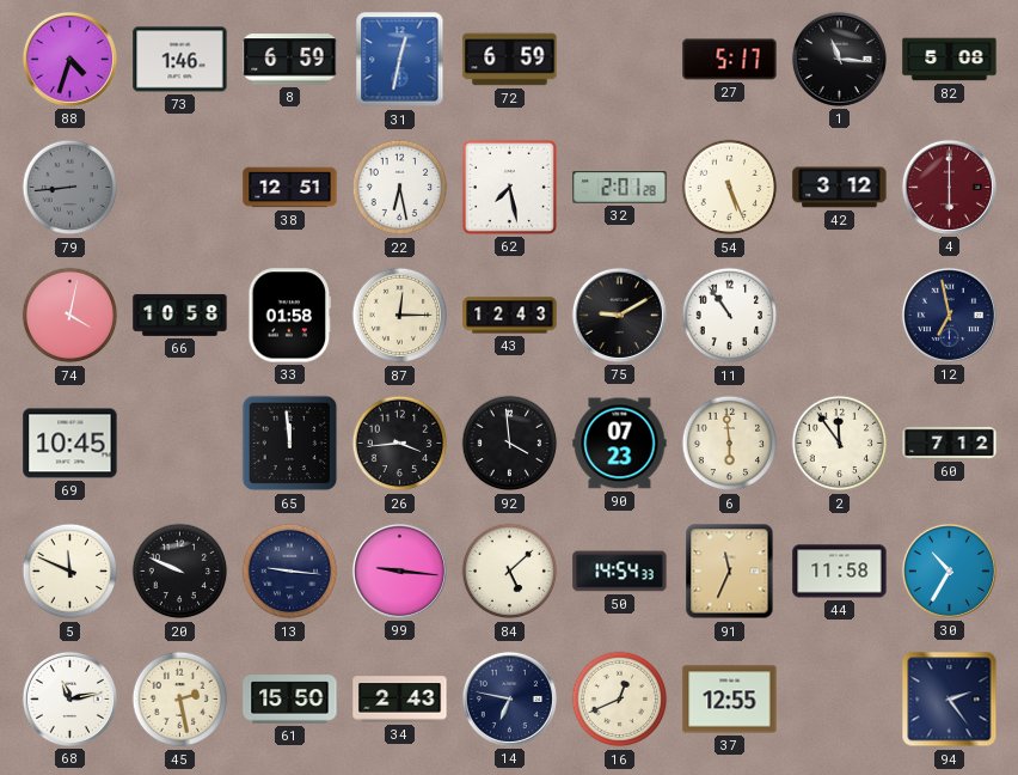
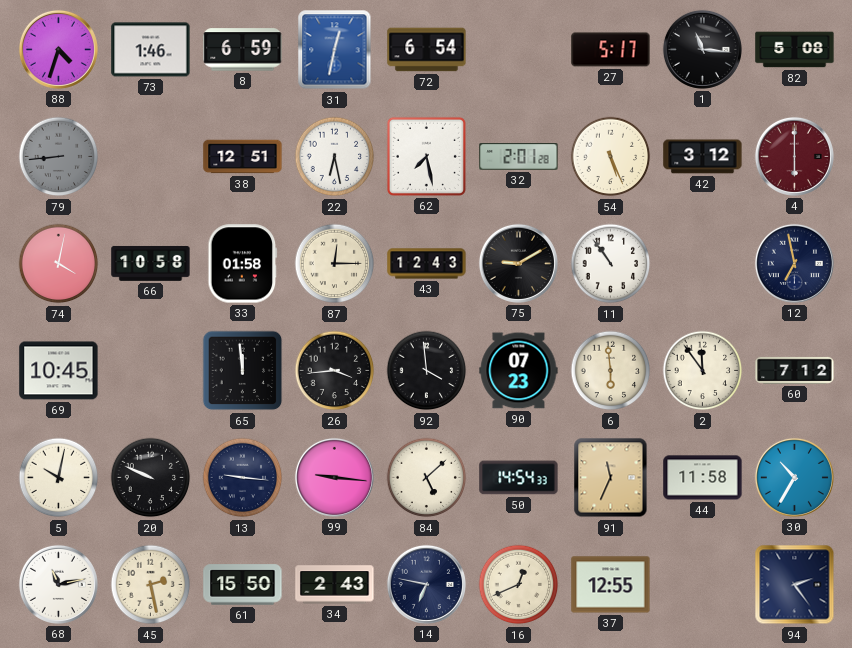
72: 6:59 -> 6:54
5: 11:49 -> 10:02
